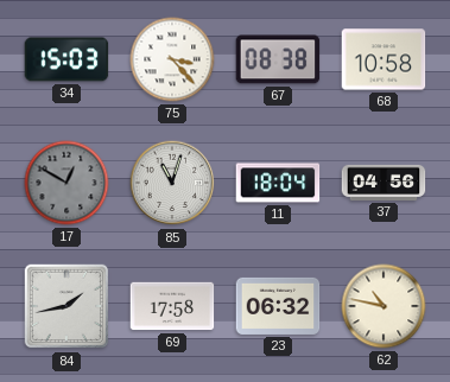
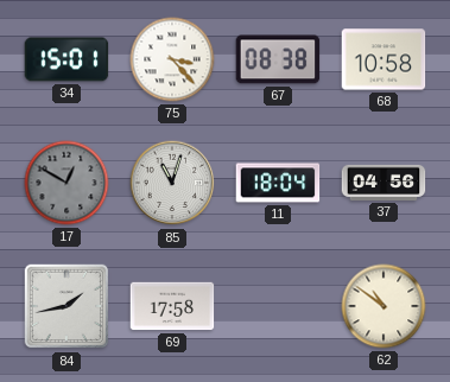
34: 15:03 -> 15:01
23: 06:32 -> none
62: 10:47 -> 10:51
